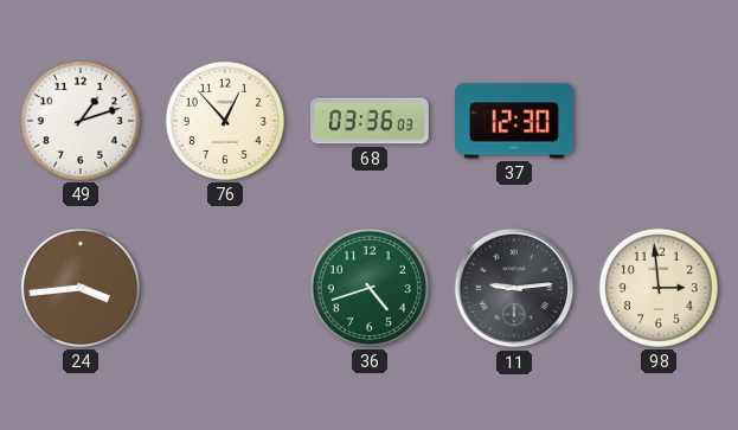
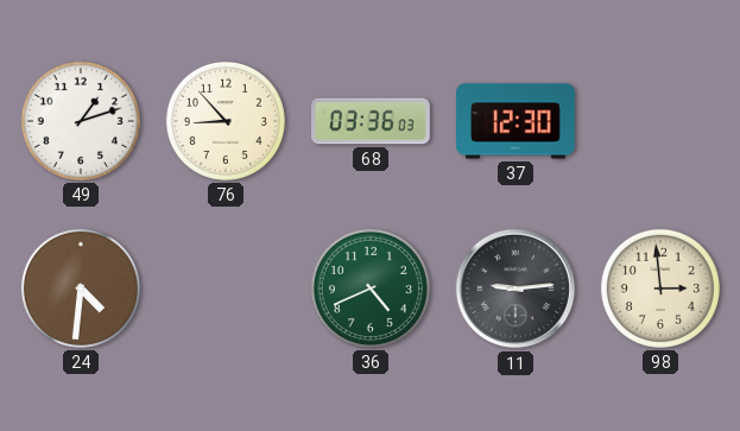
76: 12:53 -> 8:53
24: 3:44 -> 4:31
36: 4:42 -> 4:41
